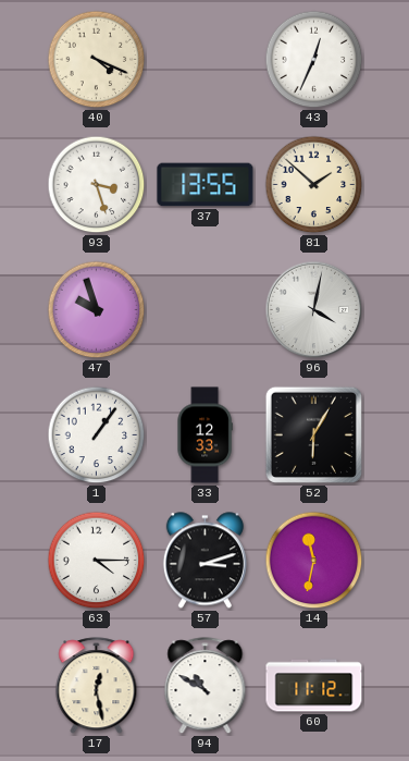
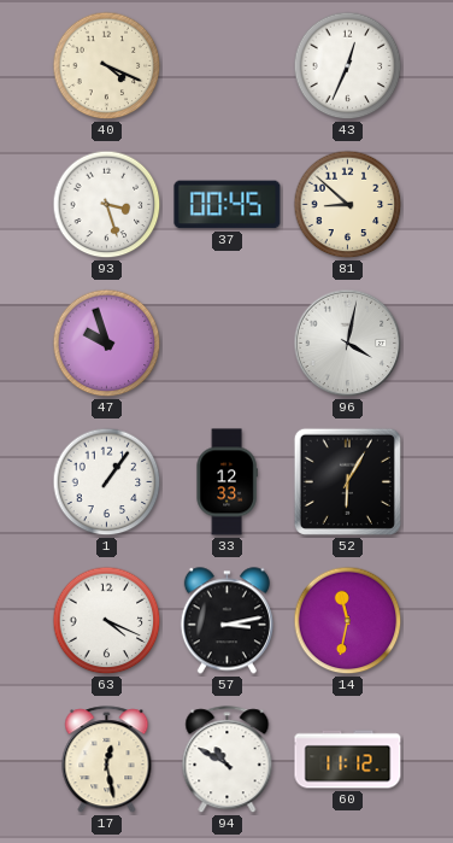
37: 13:55 -> 00:45
81: 1:52 -> 8:52
63: 4:15 -> 4:19
57: 3:12 -> 3:13
